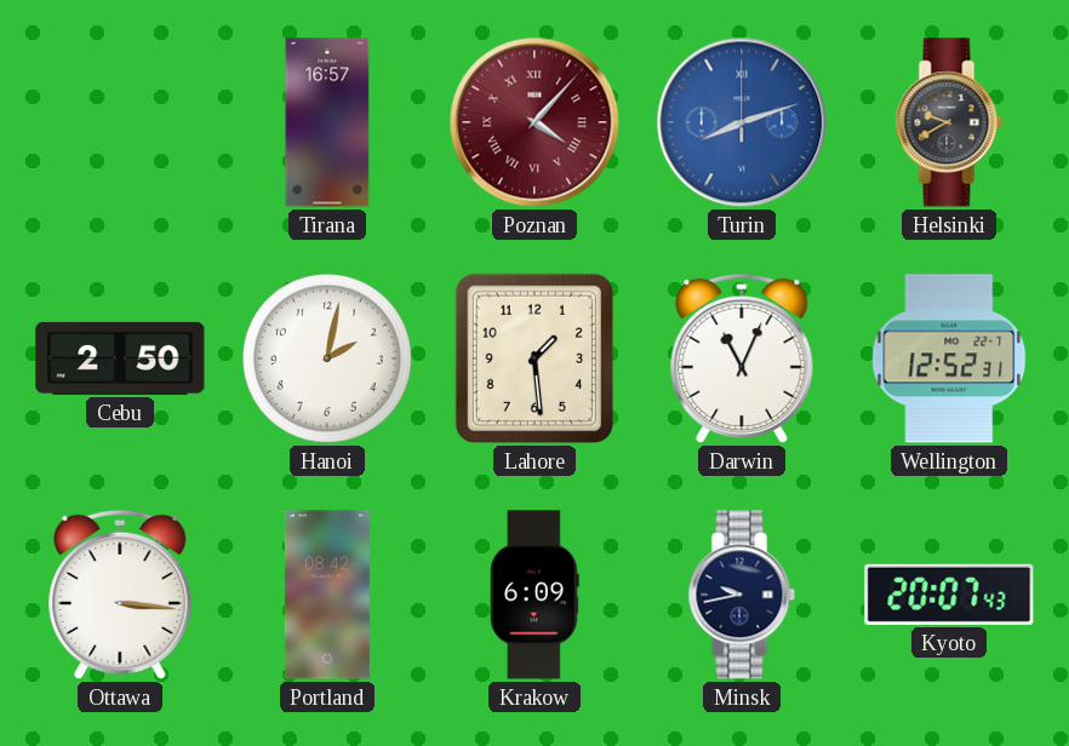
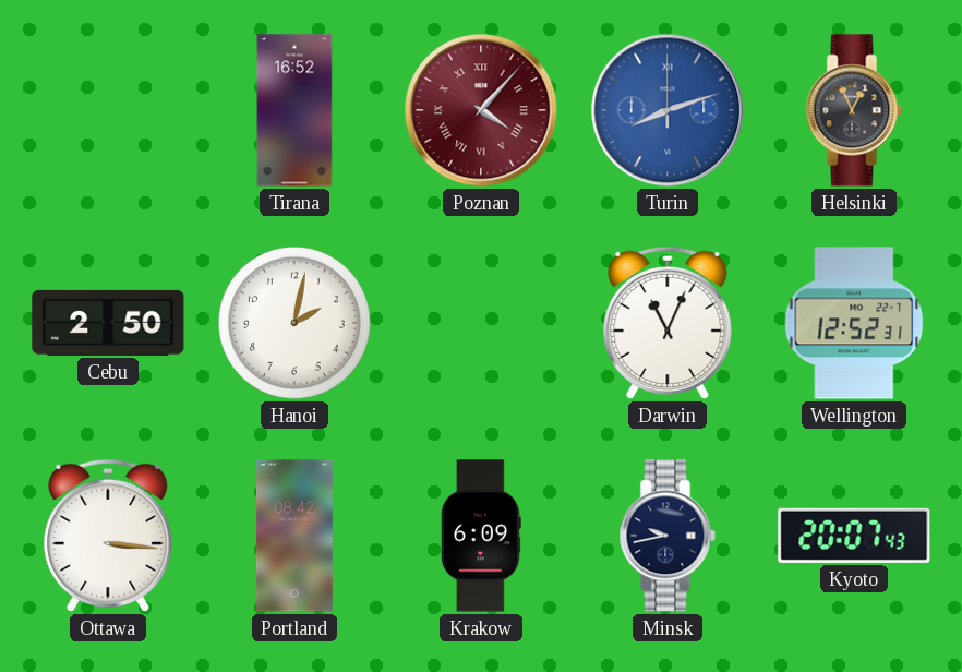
Tirana: 16:57 -> 16:52
Helsinki: 9:40 -> 12:56
Lahore: 1:29 -> none
